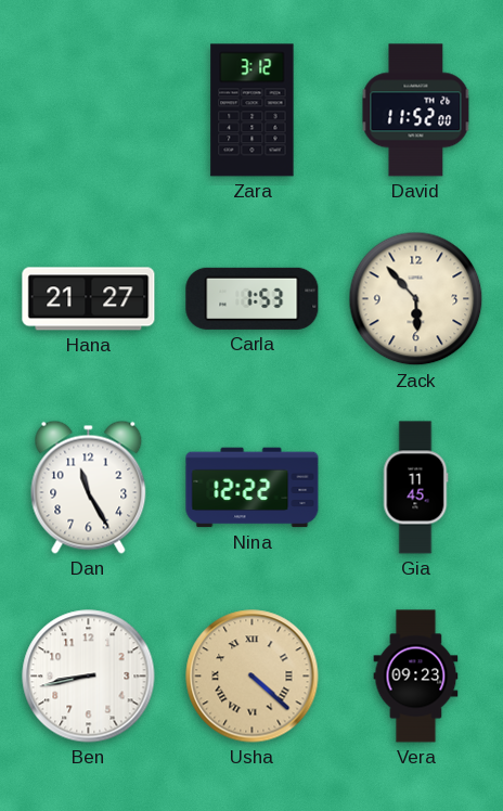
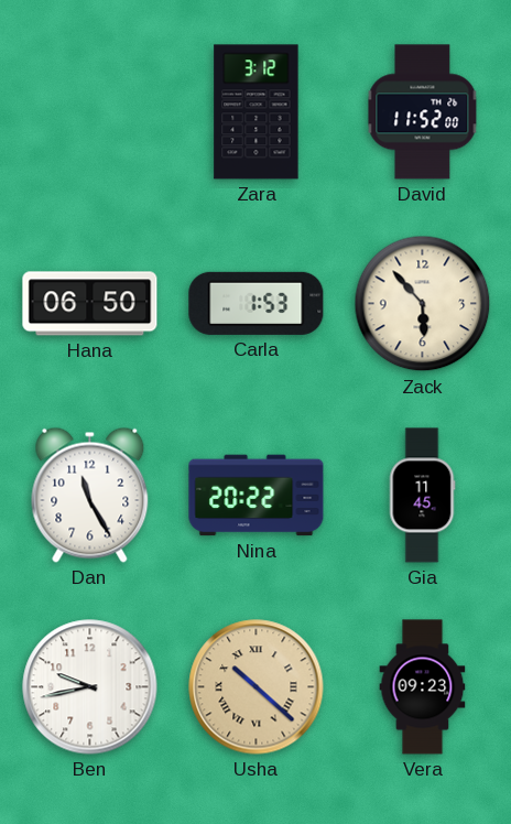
Hana: 21:27 -> 06:50
Nina: 12:22 -> 20:22
Ben: 8:43 -> 9:43
Usha: 4:22 -> 10:22
